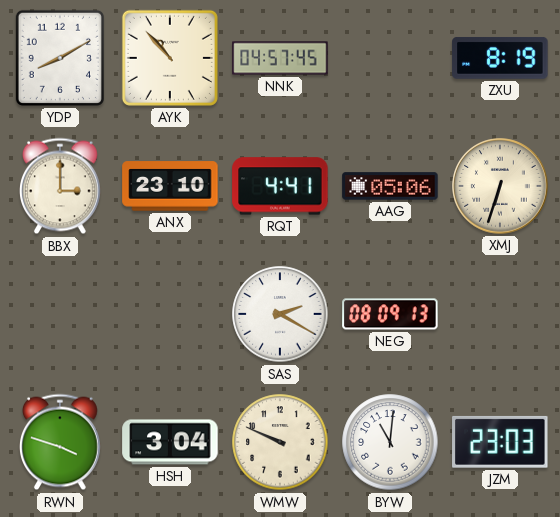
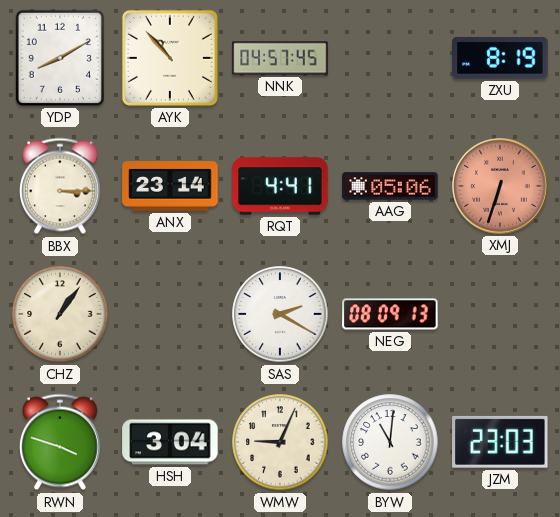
BBX: 3:00 -> 3:15
ANX: 23:10 -> 23:14
XMJ dial: cream -> salmon
CHZ: none -> 1:06
WMW: 9:49 -> 9:04
